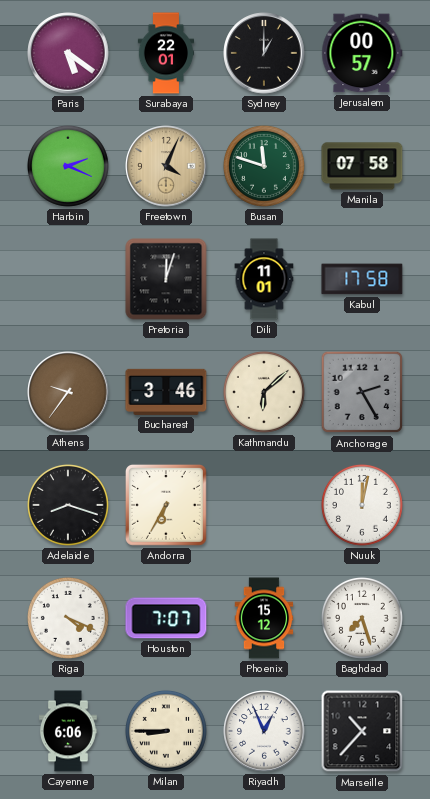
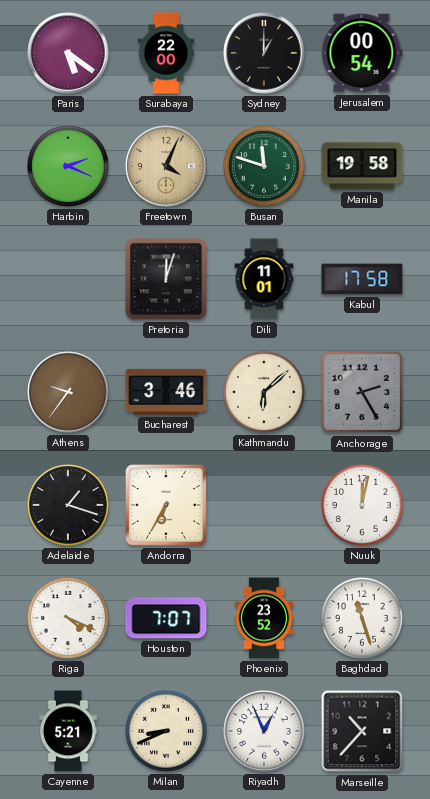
Surabaya: 22:01 -> 22:00
Jerusalem: 00:57 -> 00:54
Manila: 07:58 -> 19:58
Adelaide: 8:18 -> 1:18
Phoenix: 15:12 -> 23:52
Baghdad: 7:27 -> 11:27
Cayenne: 6:06 -> 5:21
Milan: 8:45 -> 8:41
